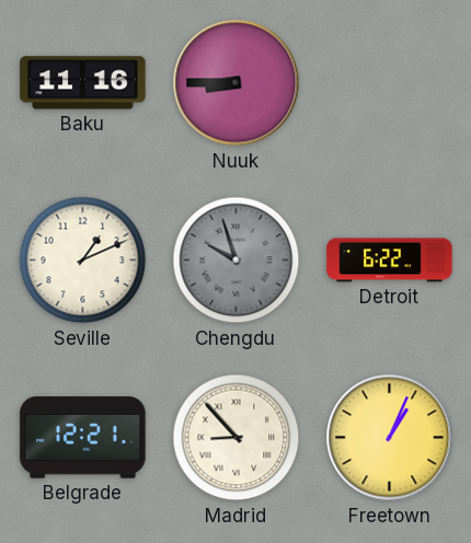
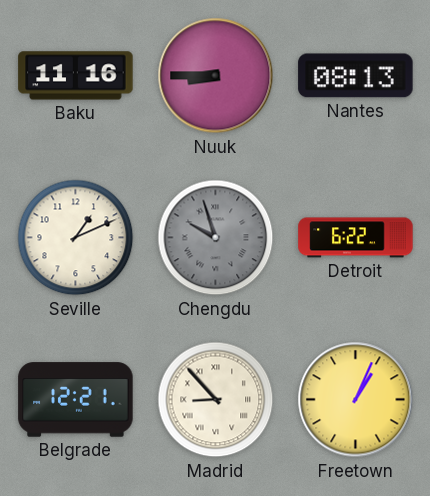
Nantes: none -> 08:13
